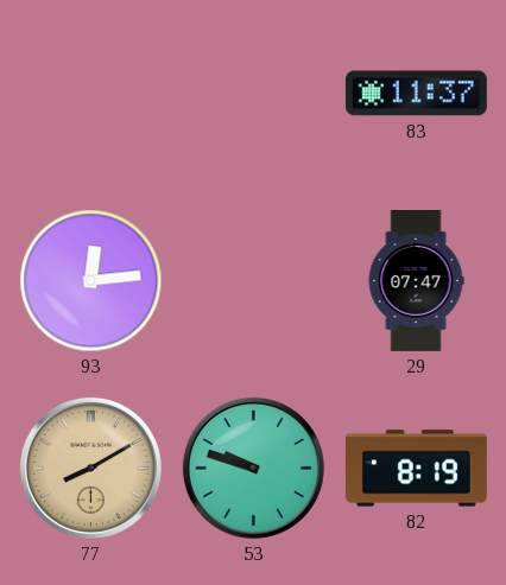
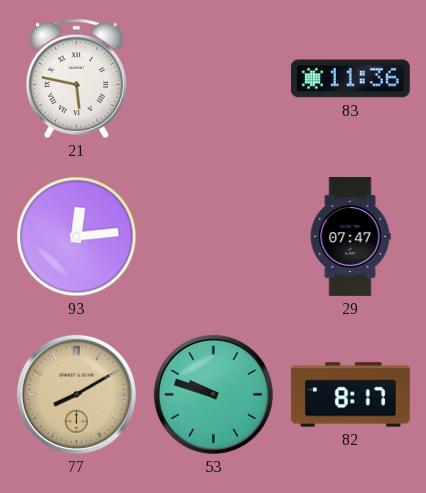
21: none -> 5:47
83: 11:37 -> 11:36
82: 8:19 -> 8:17
